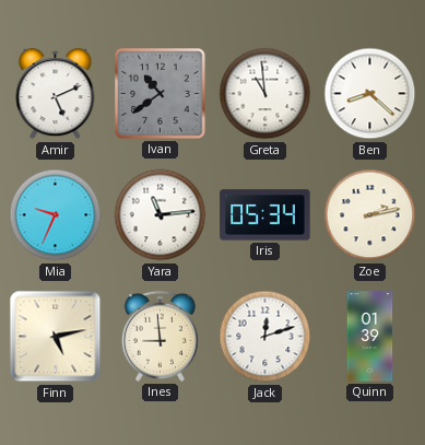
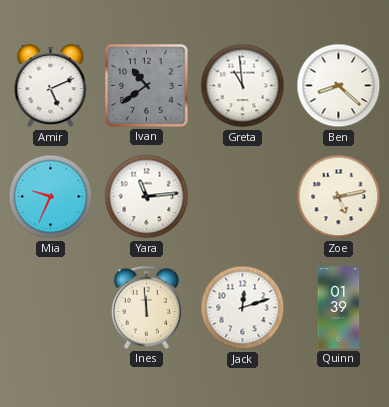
Iris: 05:34 -> none
Zoe: 2:13 -> 5:13
Finn: 5:13 -> none
Ines: 8:59 -> 11:59
